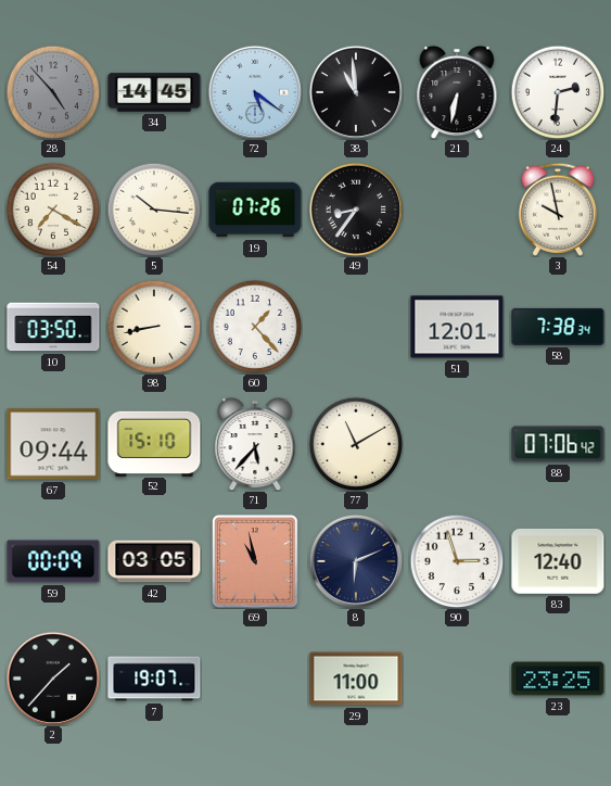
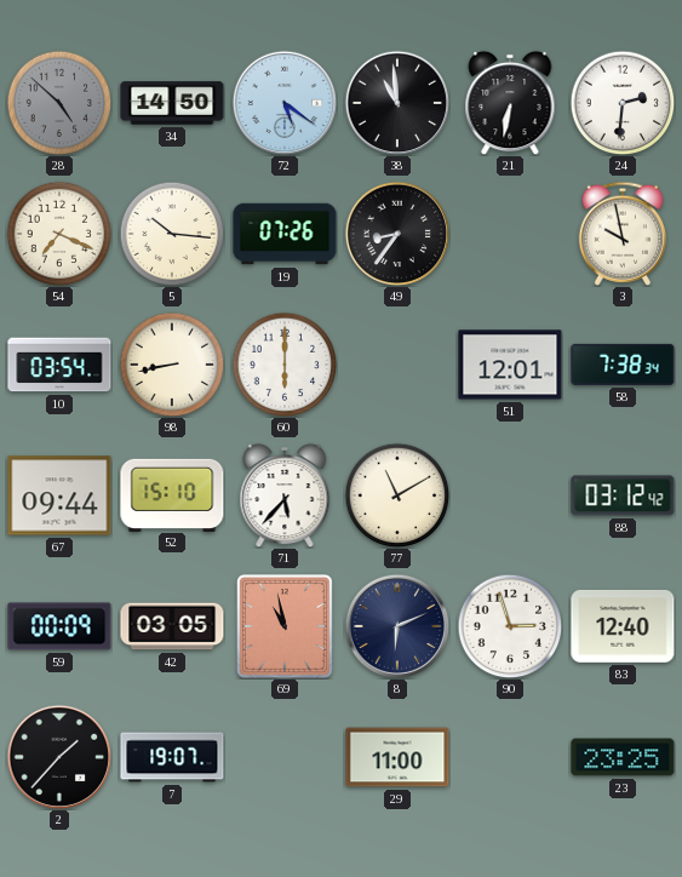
28: 4:53 -> 4:52
34: 14:45 -> 14:50
54: 7:20 -> 7:19
10: 03:50 -> 03:54
60: 1:23 -> 6:00
88: 07:06 -> 03:12
